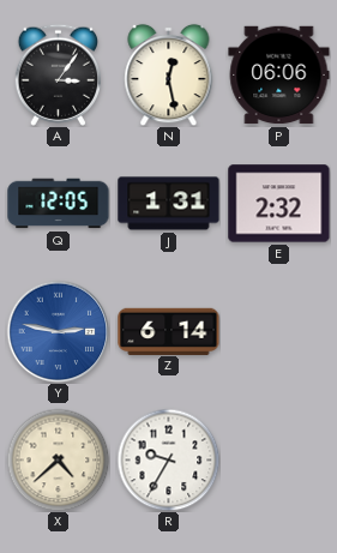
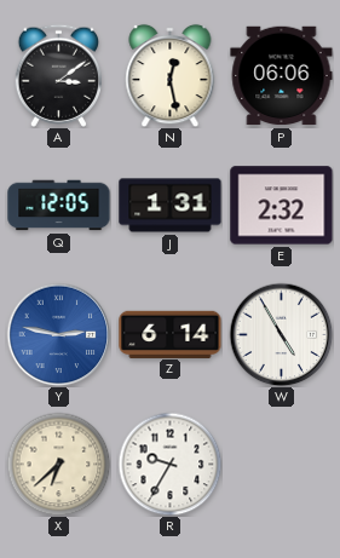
A: 3:06 -> 3:09
W: none -> 4:55
X: 4:38 -> 6:38
